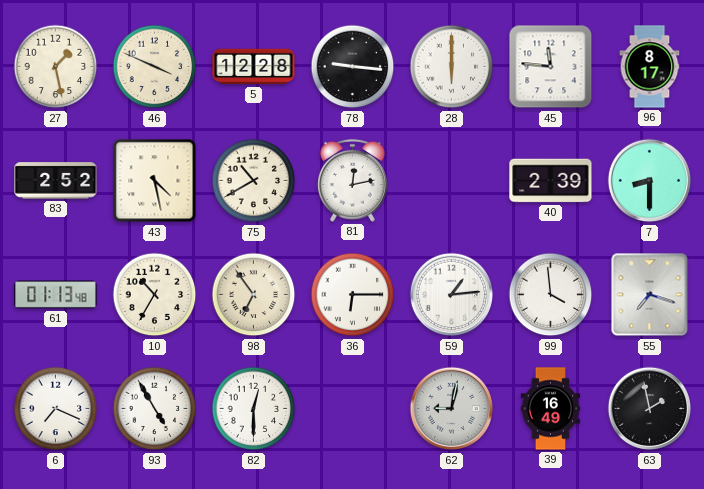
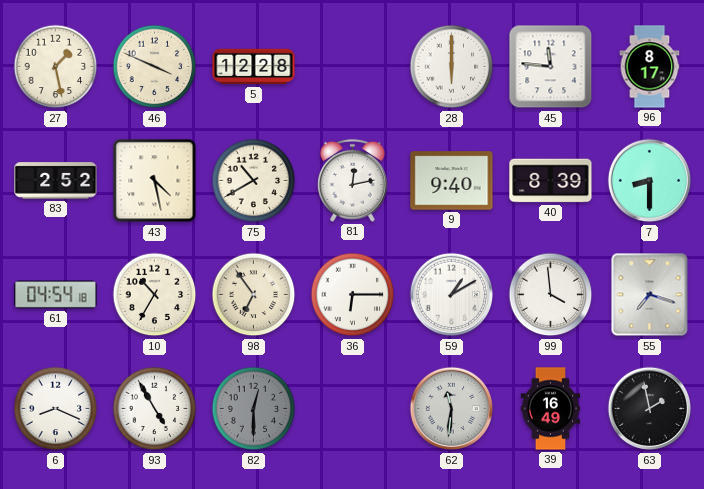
78: 9:16 -> none
9: none -> 9:40
40: 2:39 -> 8:39
61: 01:13 -> 04:54
59: 1:14 -> 1:10
6: 7:19 -> 8:19
82 dial: white -> grey
62: 9:02 -> 11:31
